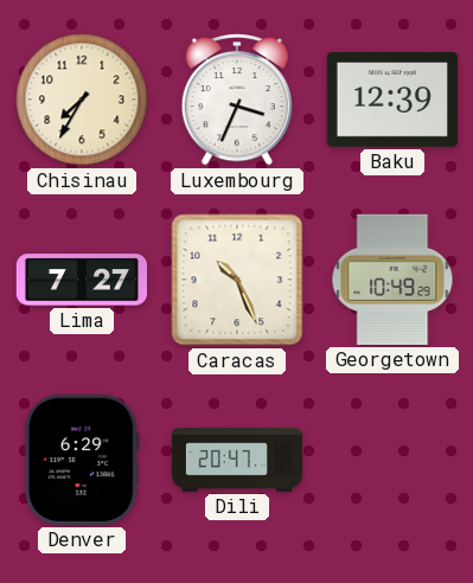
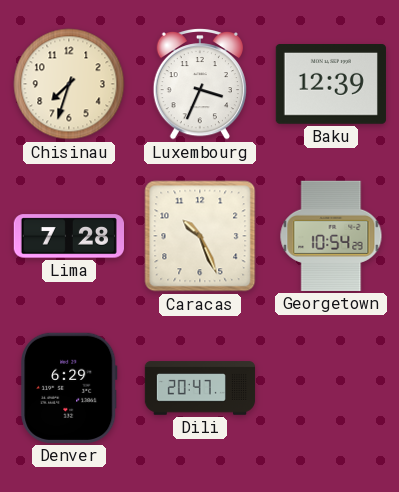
Chisinau: 7:35 -> 7:33
Lima: 7:27 -> 7:28
Georgetown: 10:49 -> 10:54
